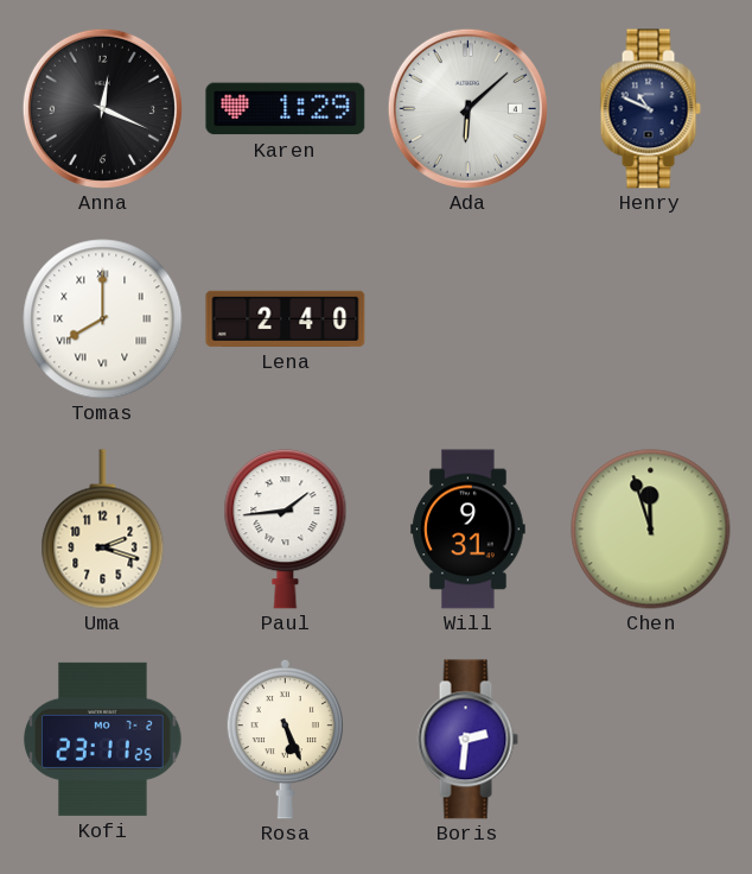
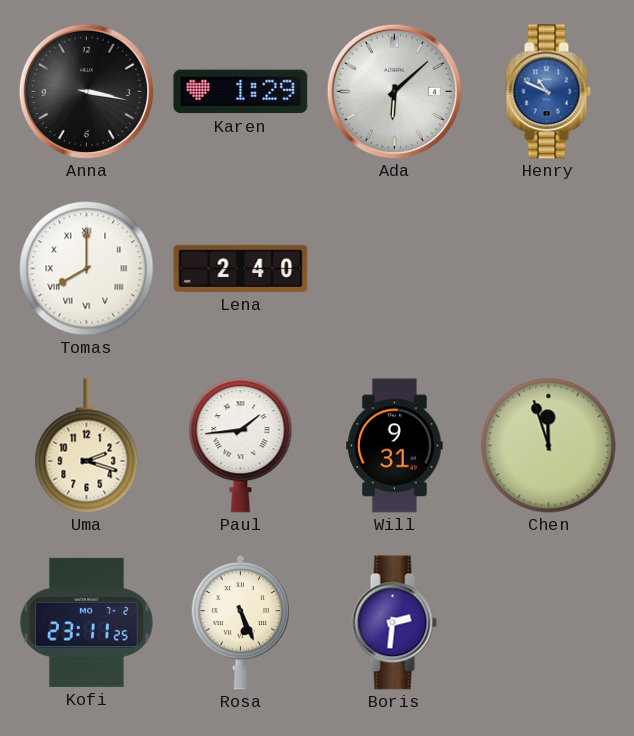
Anna: 12:19 -> 3:17
Henry dial: navy -> blue
